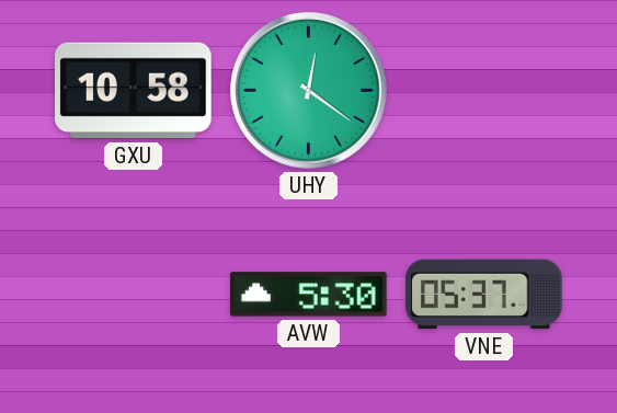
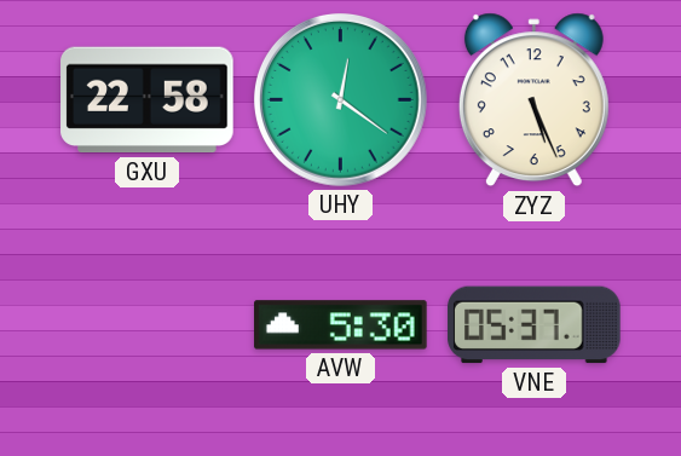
GXU: 10:58 -> 22:58
ZYZ: none -> 5:26
